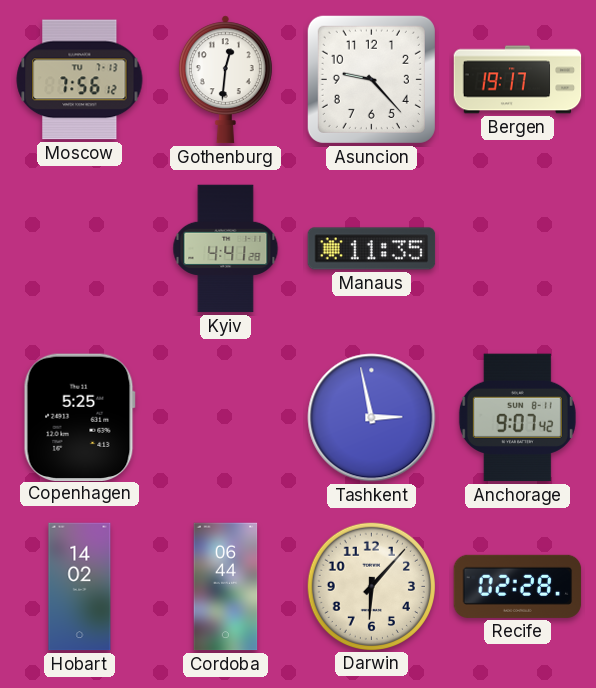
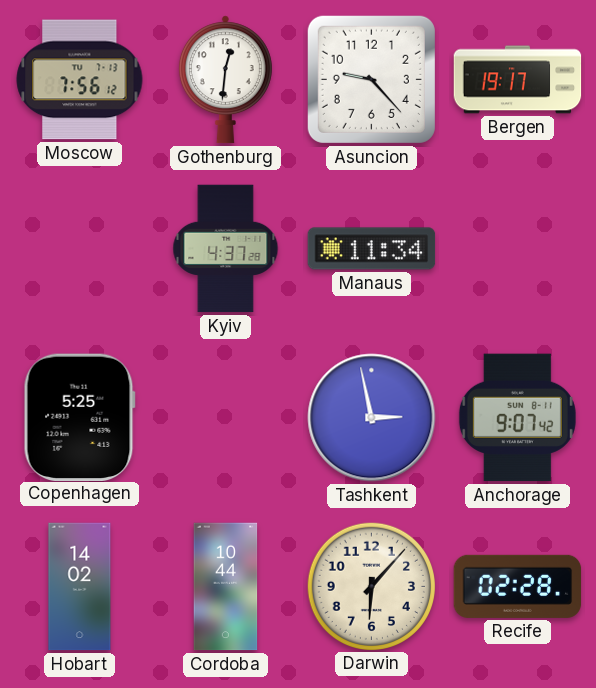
Kyiv: 4:41 -> 4:37
Manaus: 11:35 -> 11:34
Cordoba: 06:44 -> 10:44
